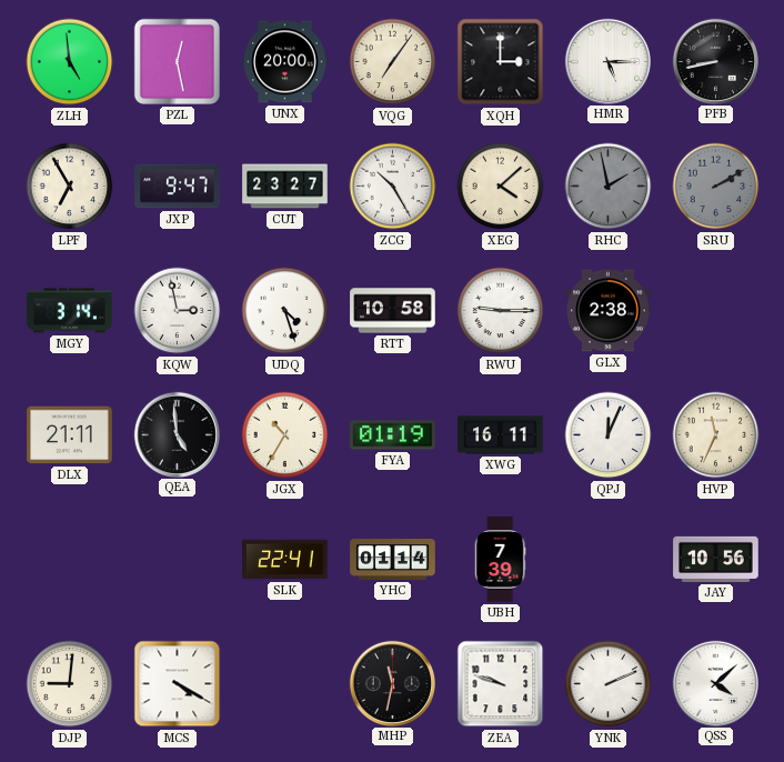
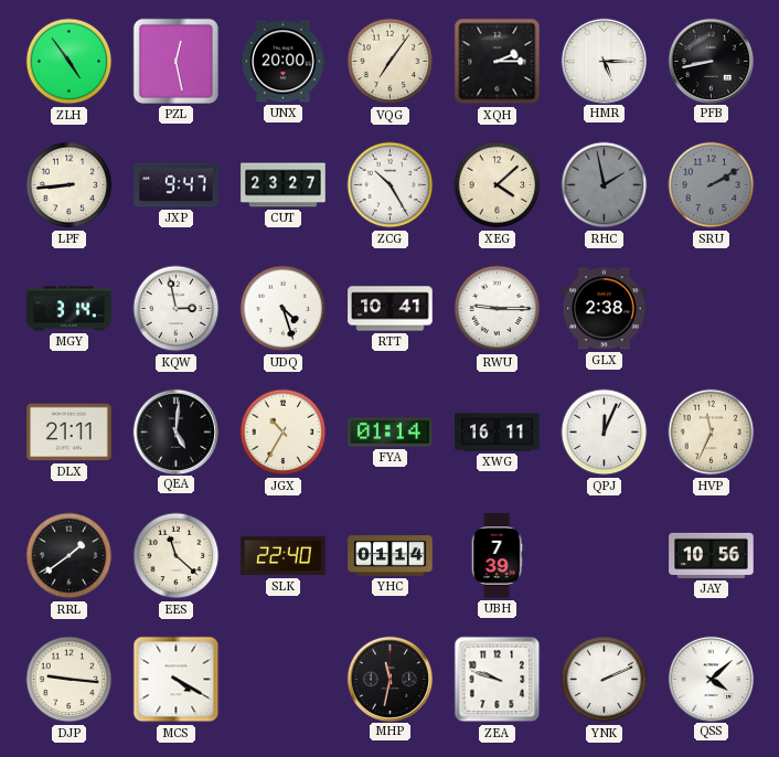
ZLH: 4:59 -> 4:54
XQH: 3:00 -> 2:15
LPF: 6:55 -> 8:44
RTT: 10:58 -> 10:41
QEA: 4:59 -> 5:01
FYA: 01:19 -> 01:14
RRL: none -> 1:39
EES: none -> 11:22
SLK: 22:41 -> 22:40
DJP: 9:01 -> 9:16
